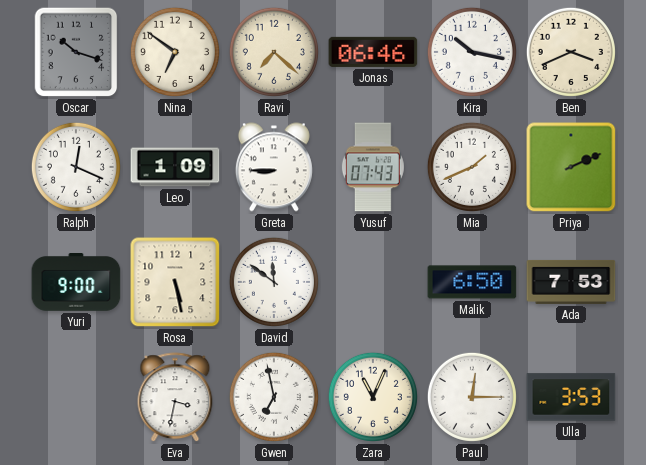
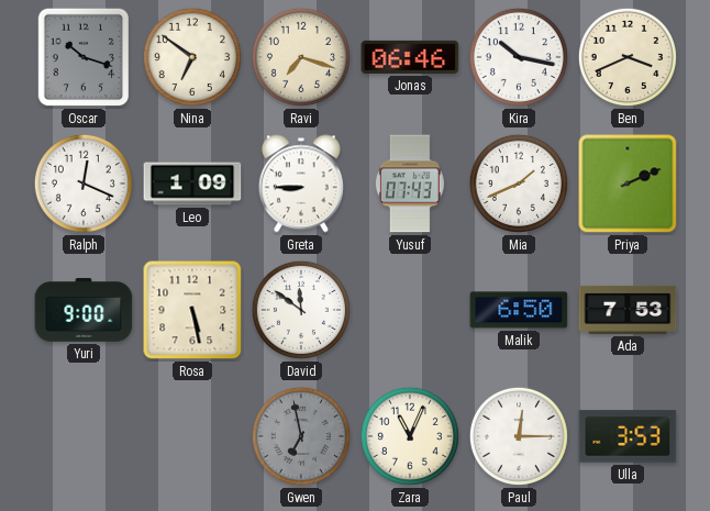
Ravi: 7:22 -> 7:18
Eva: 3:32 -> none
Gwen dial: white -> grey
